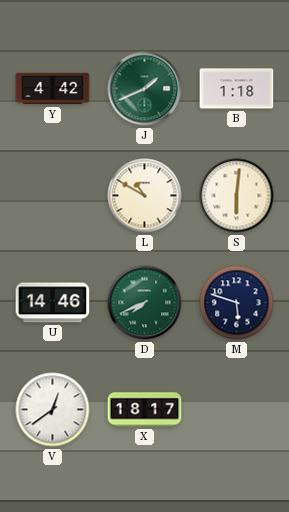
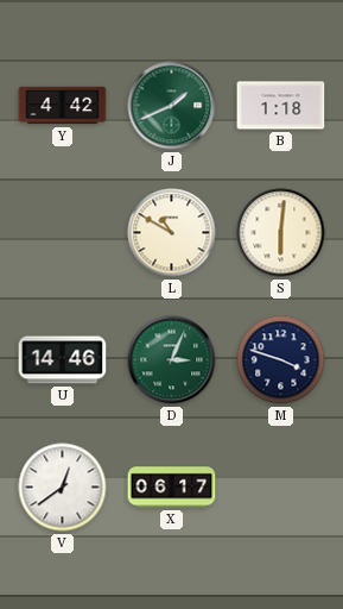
D: 7:41 -> 3:04
M: 5:48 -> 3:48
X: 18:17 -> 06:17
